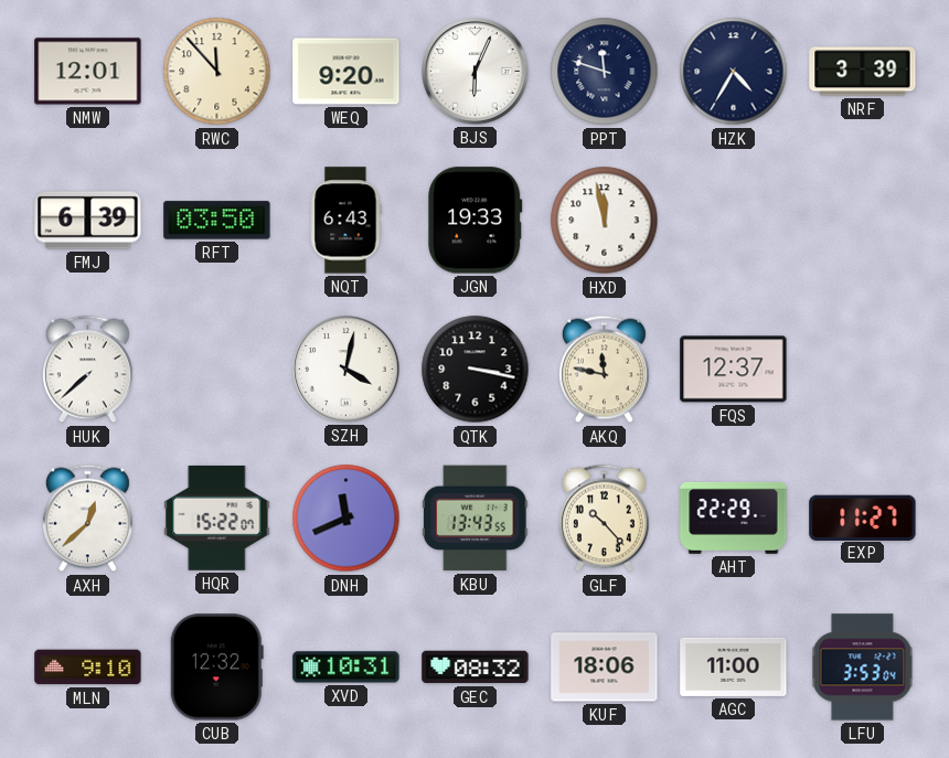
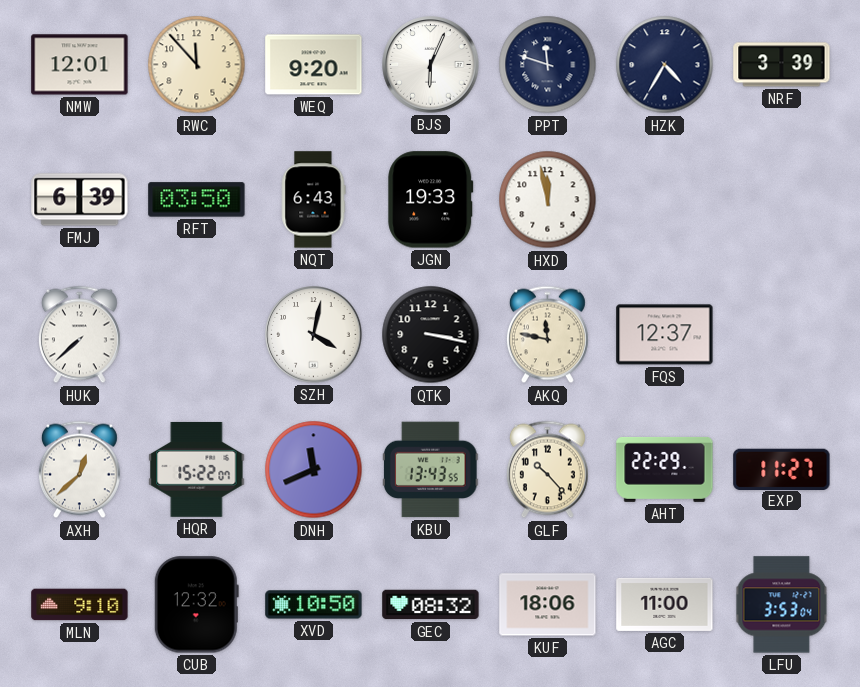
XVD: 10:31 -> 10:50
